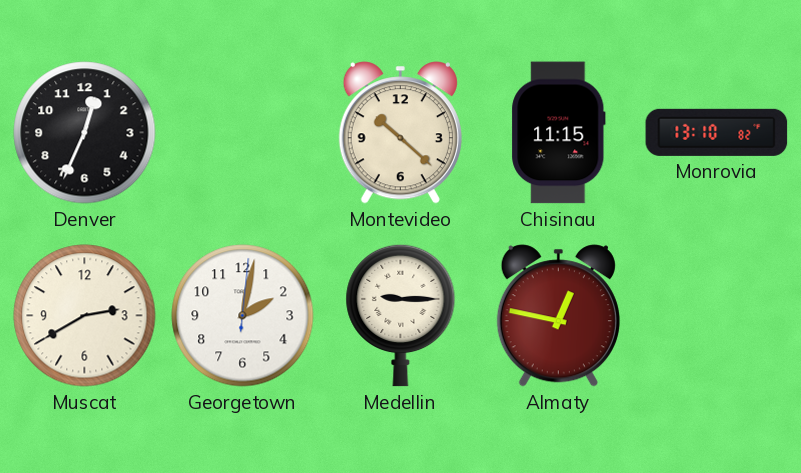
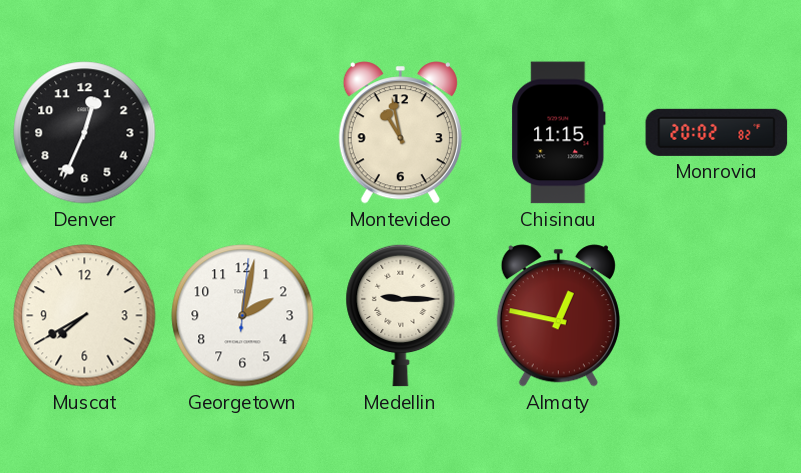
Montevideo: 10:22 -> 10:58
Monrovia: 13:10 -> 20:02
Muscat: 2:40 -> 7:40
